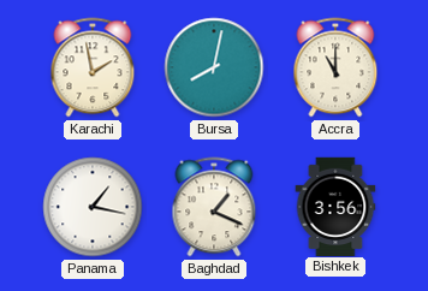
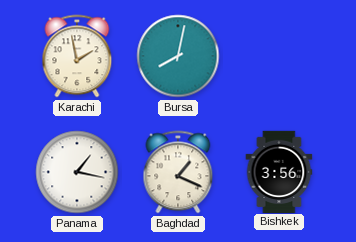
Accra: 11:00 -> none
